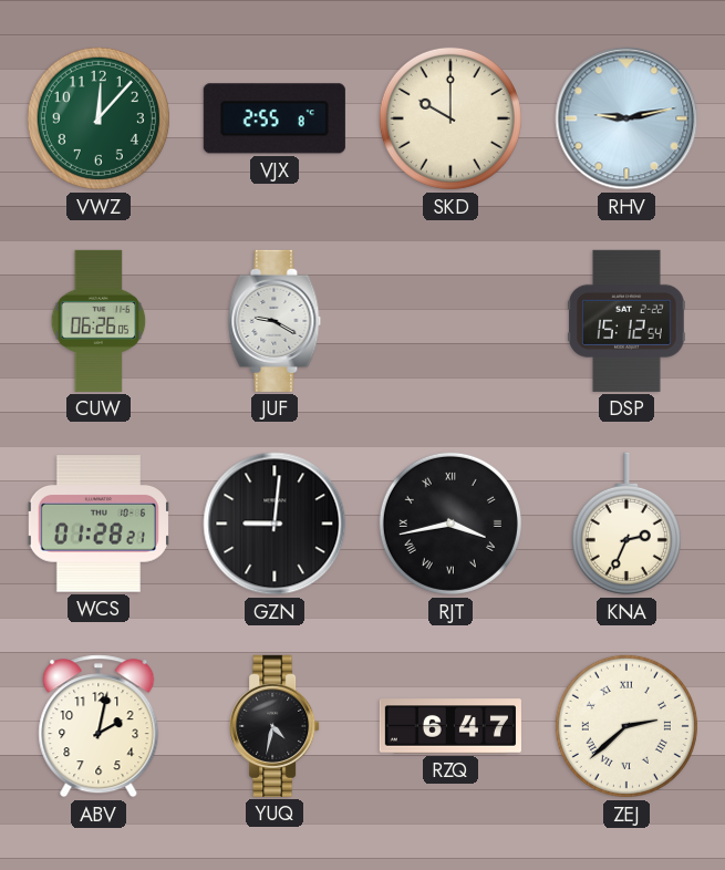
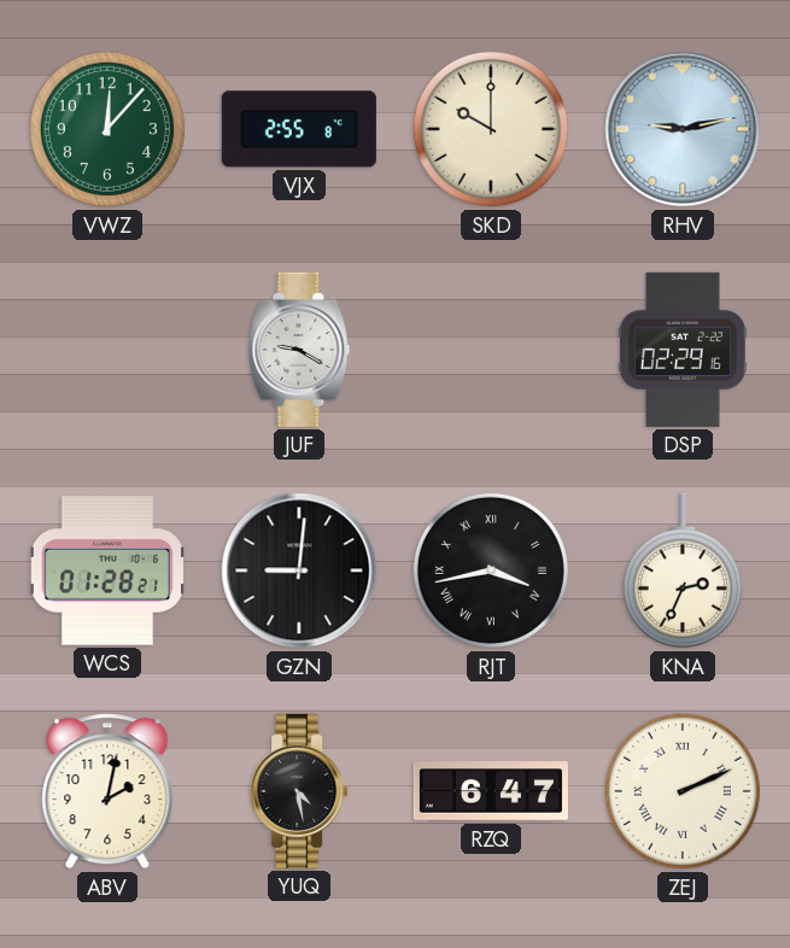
CUW: 06:26 -> none
DSP: 15:12 -> 02:29
YUQ: 4:32 -> 4:28
ZEJ: 2:38 -> 2:11
